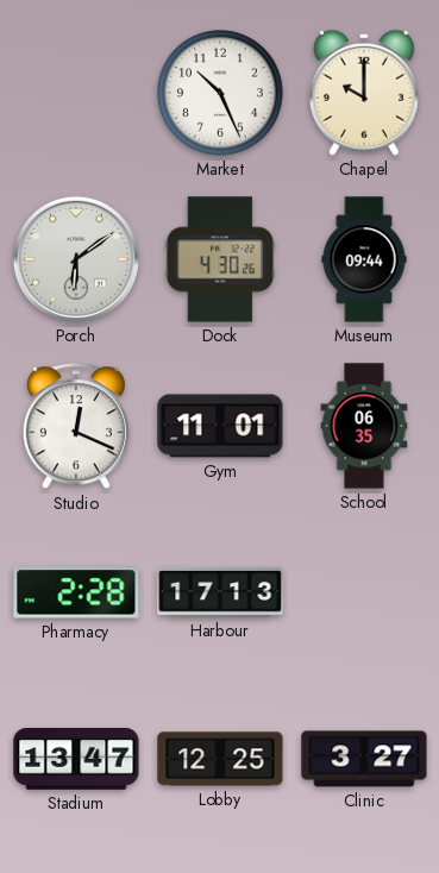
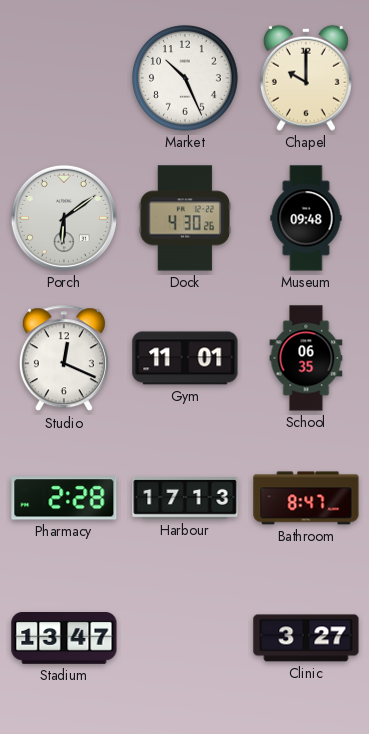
Museum: 09:44 -> 09:48
Bathroom: none -> 8:47
Lobby: 12:25 -> none
